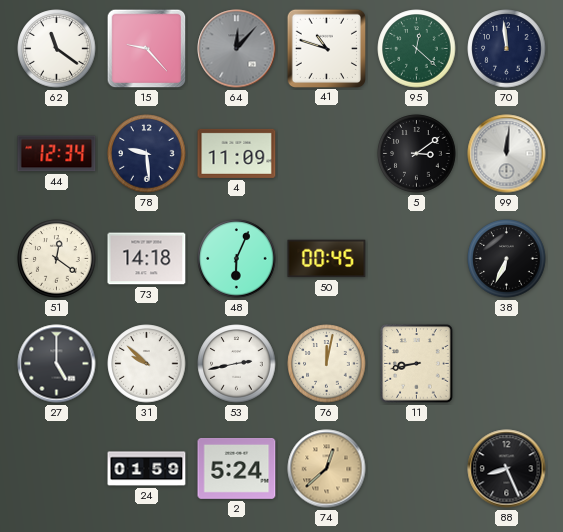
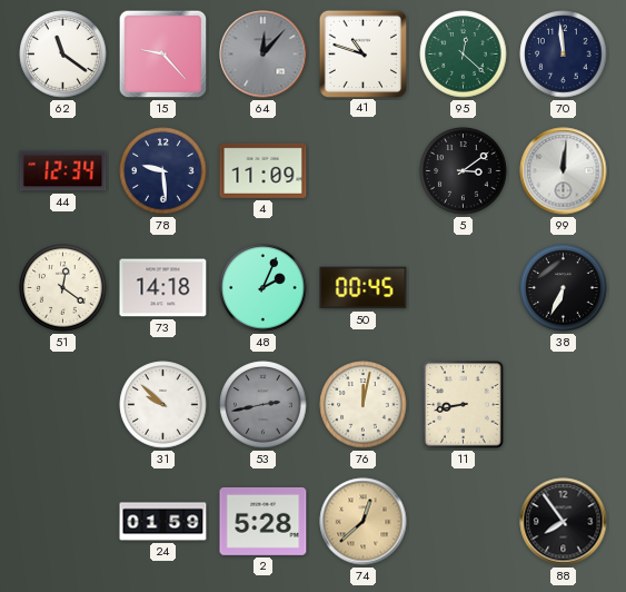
48: 6:04 -> 2:04
27: 5:00 -> none
53 dial: white -> grey
2: 5:24 -> 5:28
88: 8:26 -> 7:54
